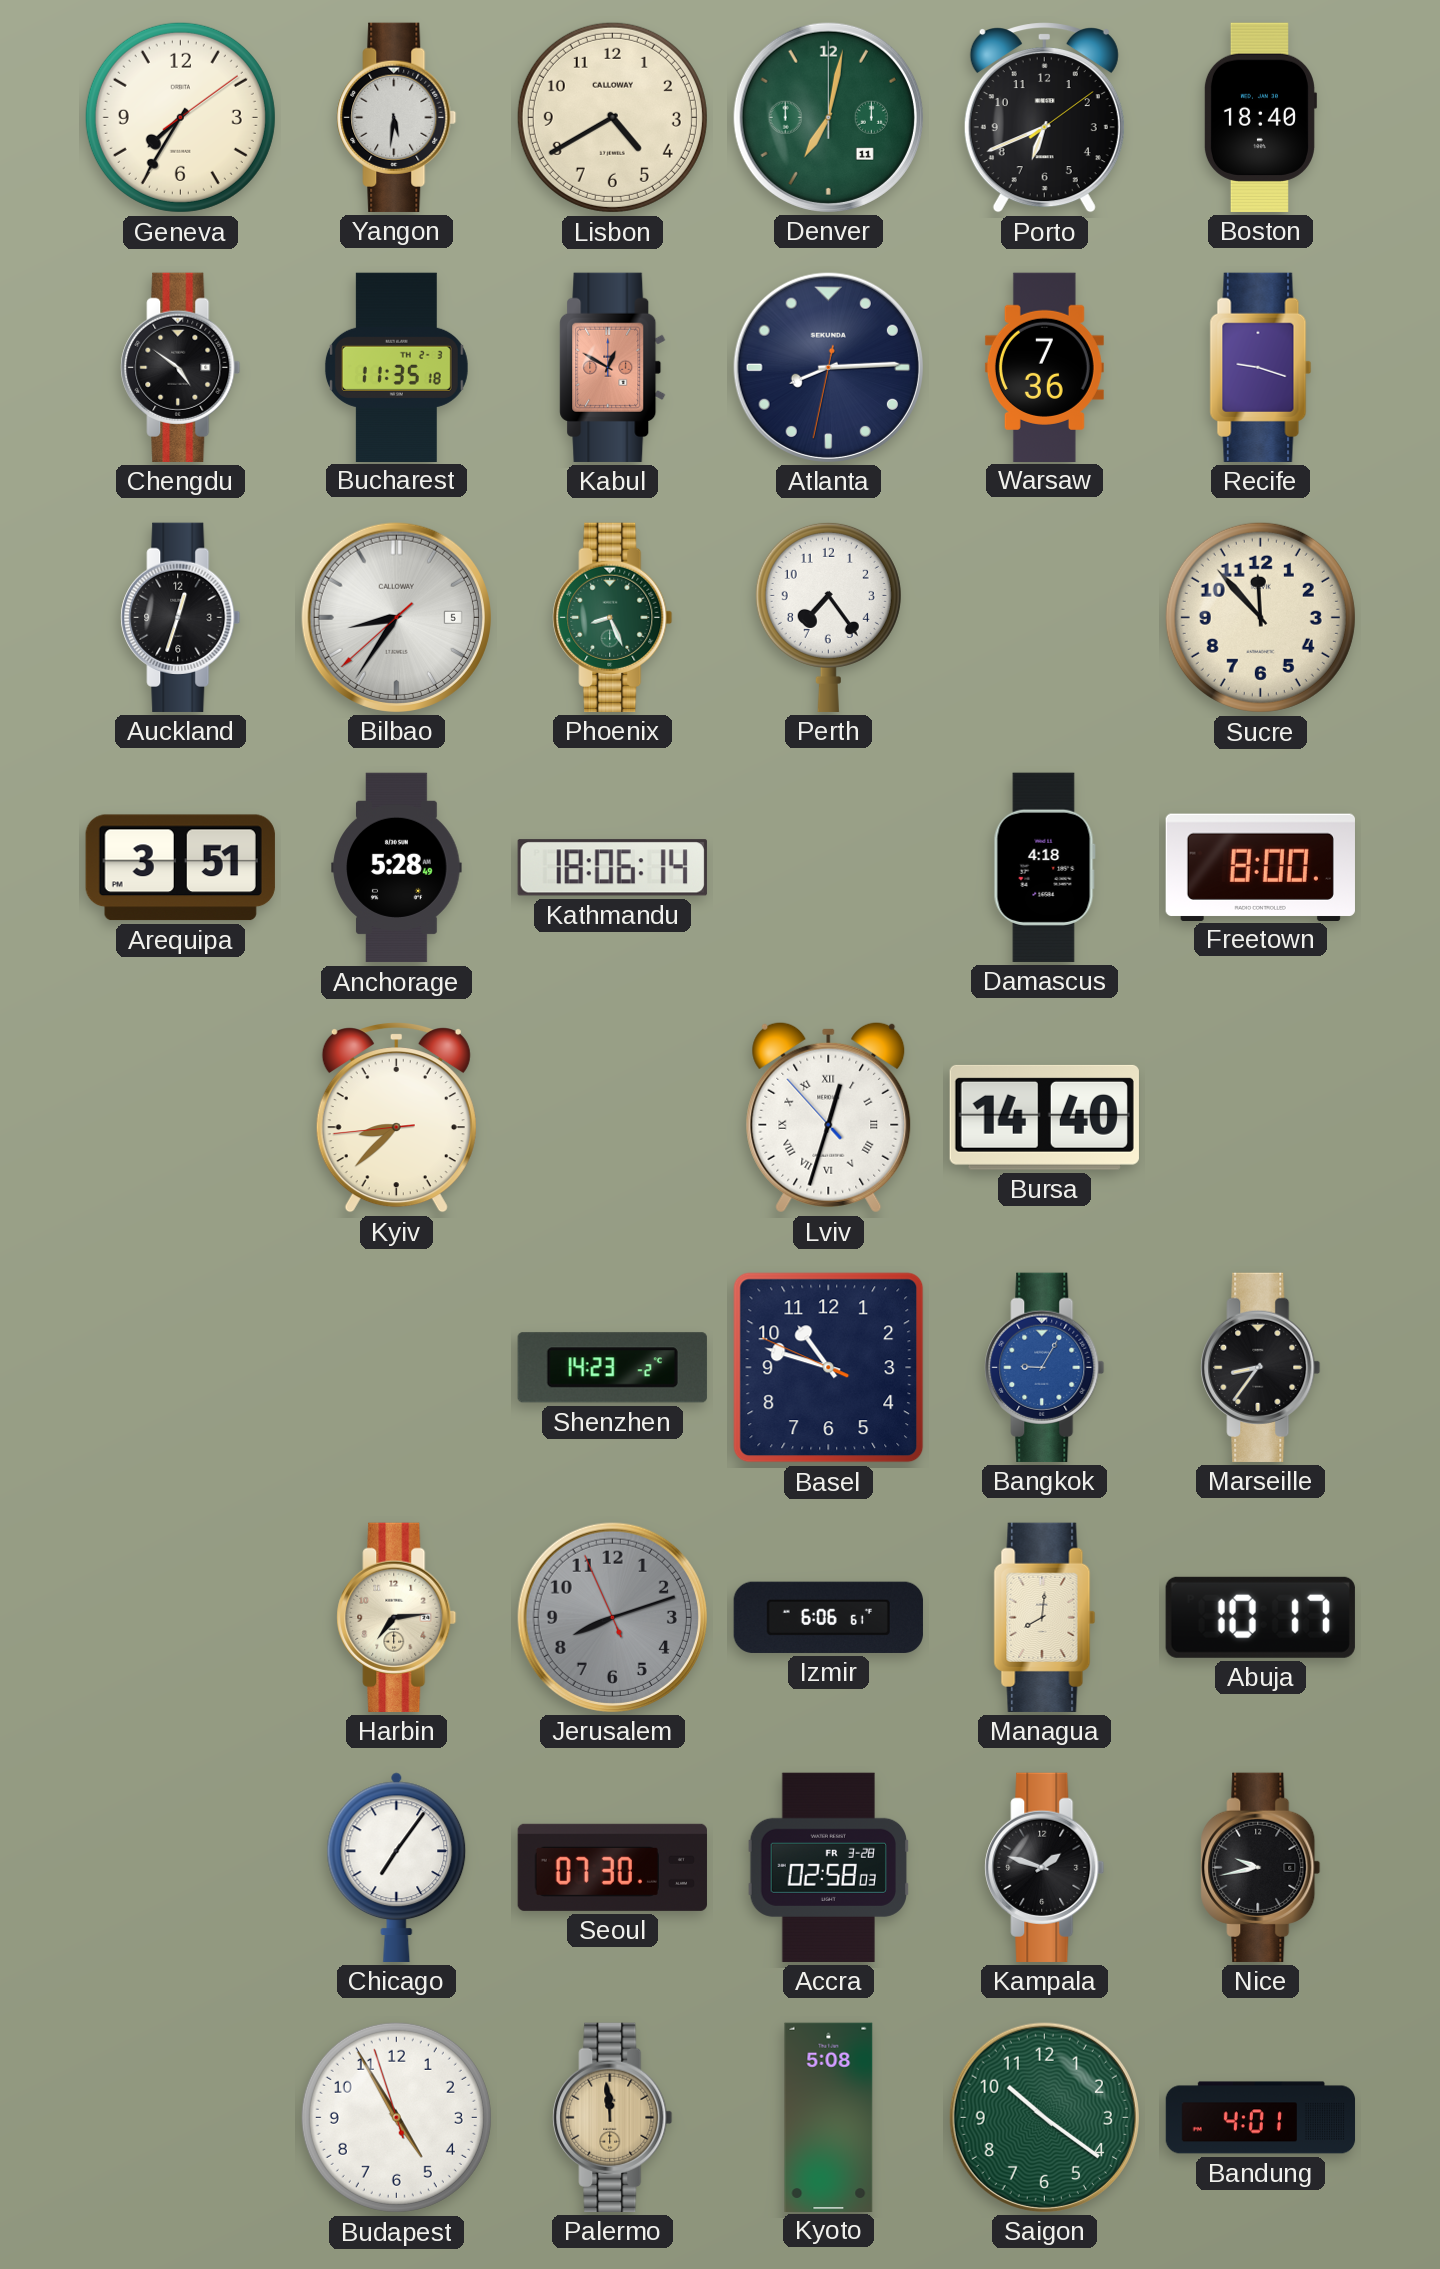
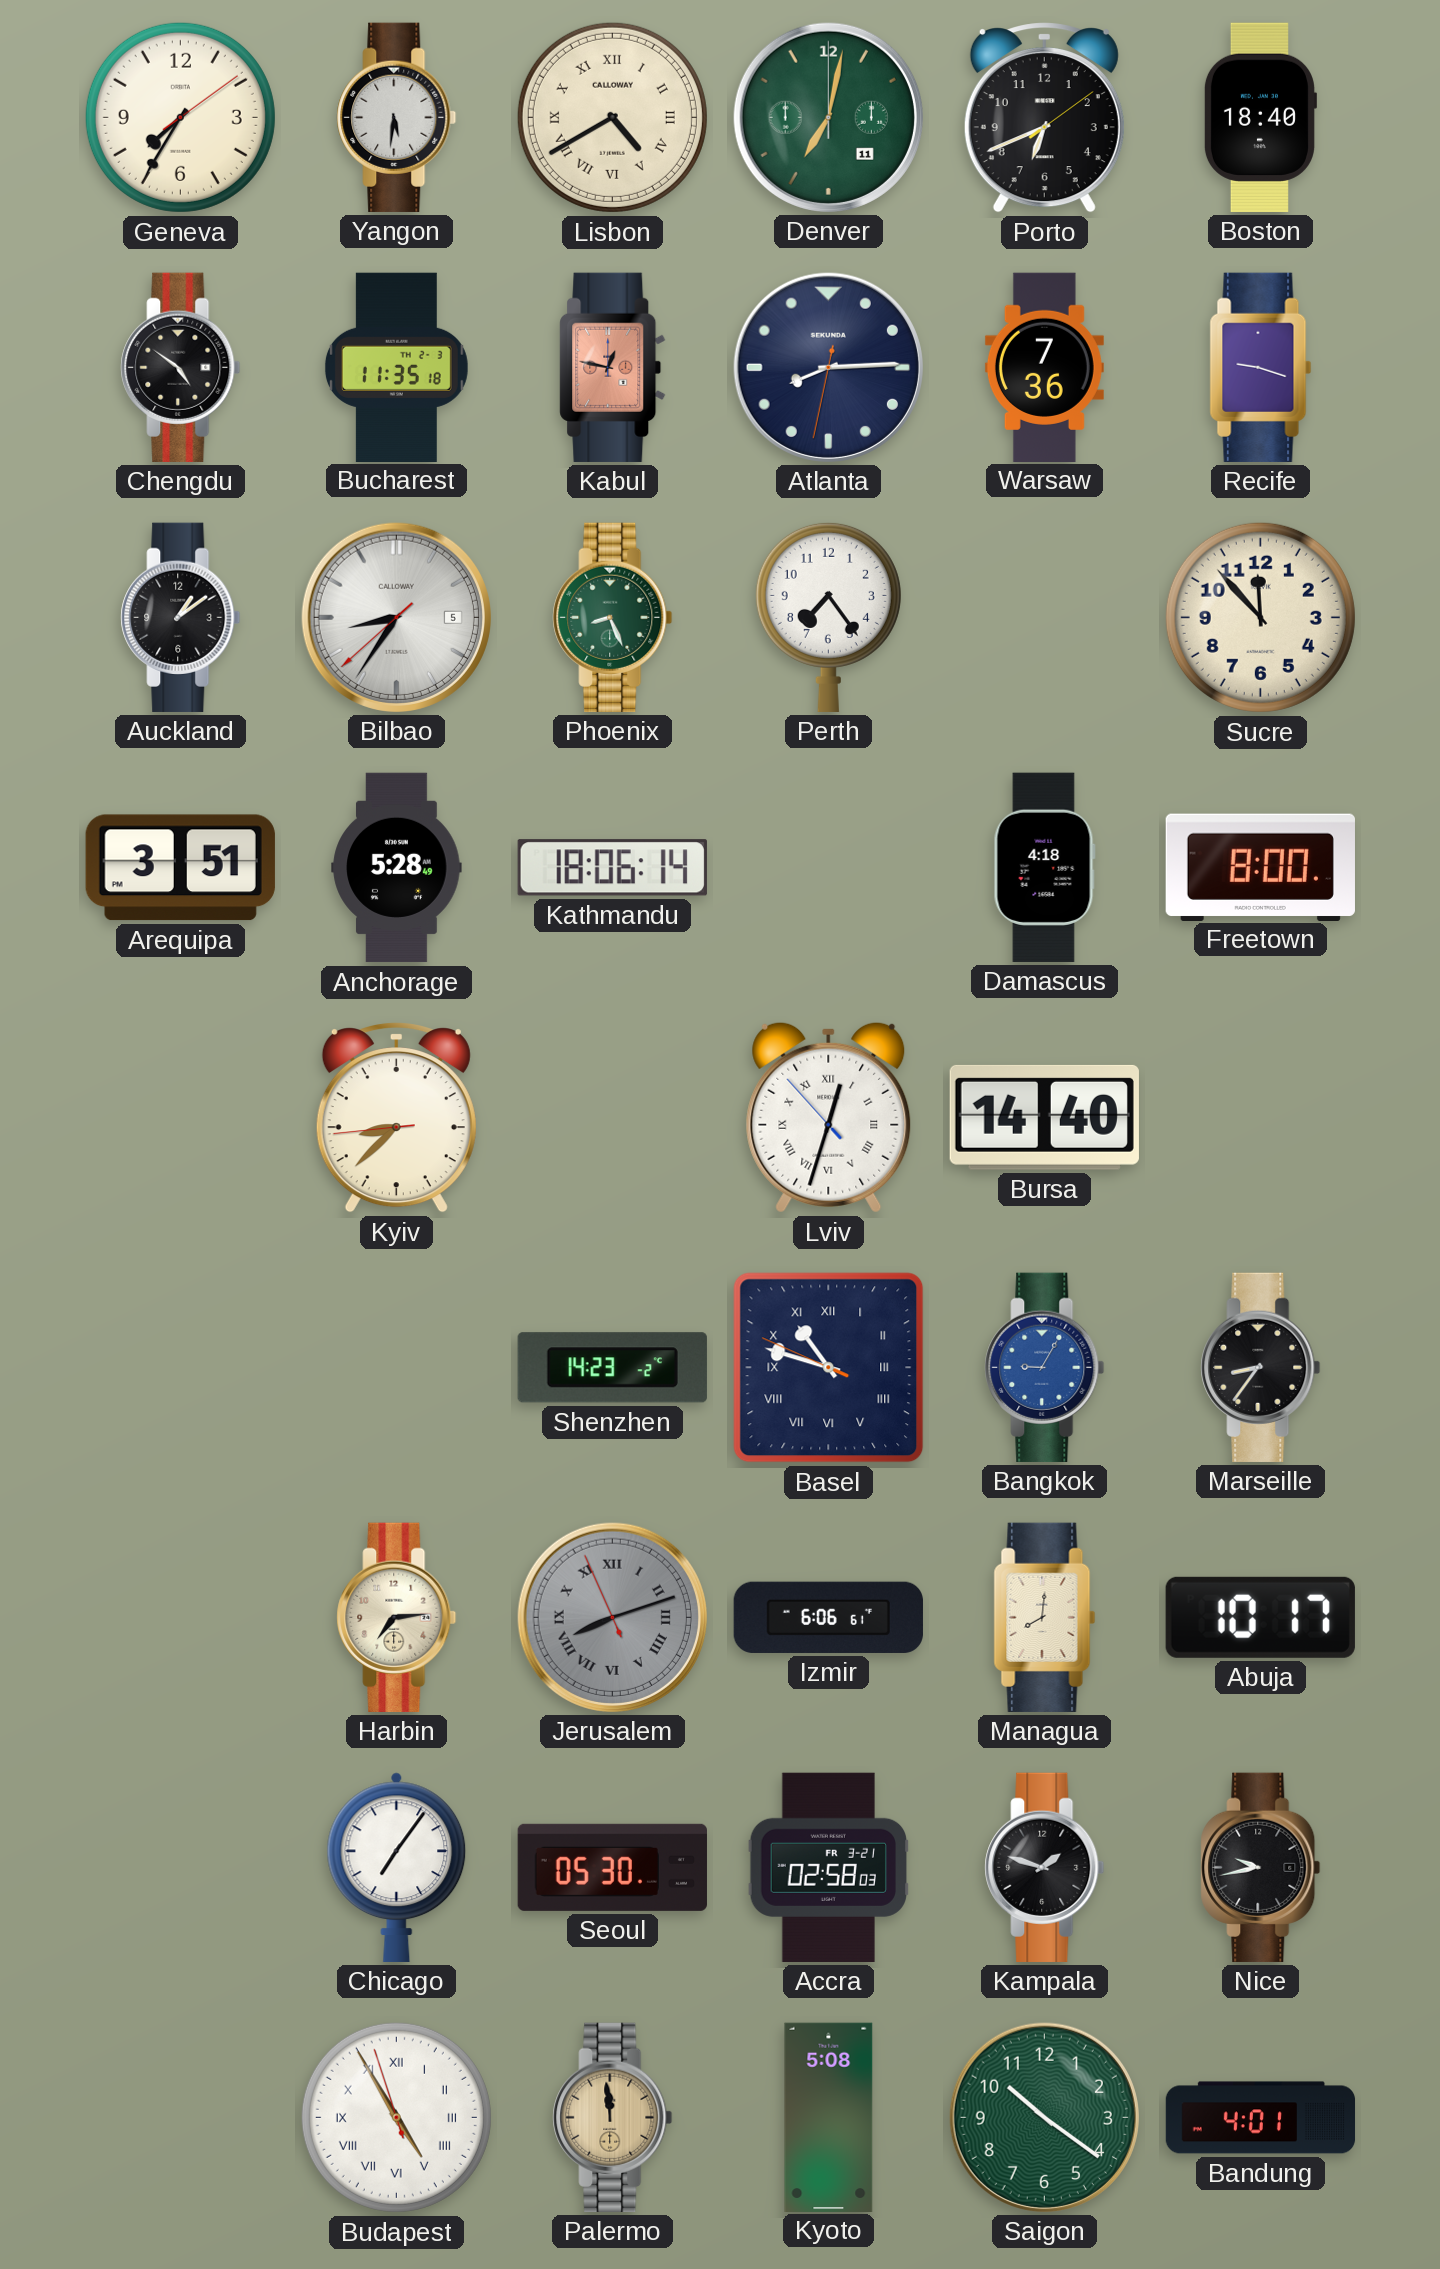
Lisbon numerals: Arabic -> Roman
Kabul: 12:50 -> 12:47
Auckland: 12:33 -> 1:09
Basel numerals: Arabic -> Roman
Jerusalem numerals: Arabic -> Roman
Seoul: 07:30 -> 05:30
Accra date: FR 3-28 -> FR 3-21
Budapest numerals: Arabic -> Roman
